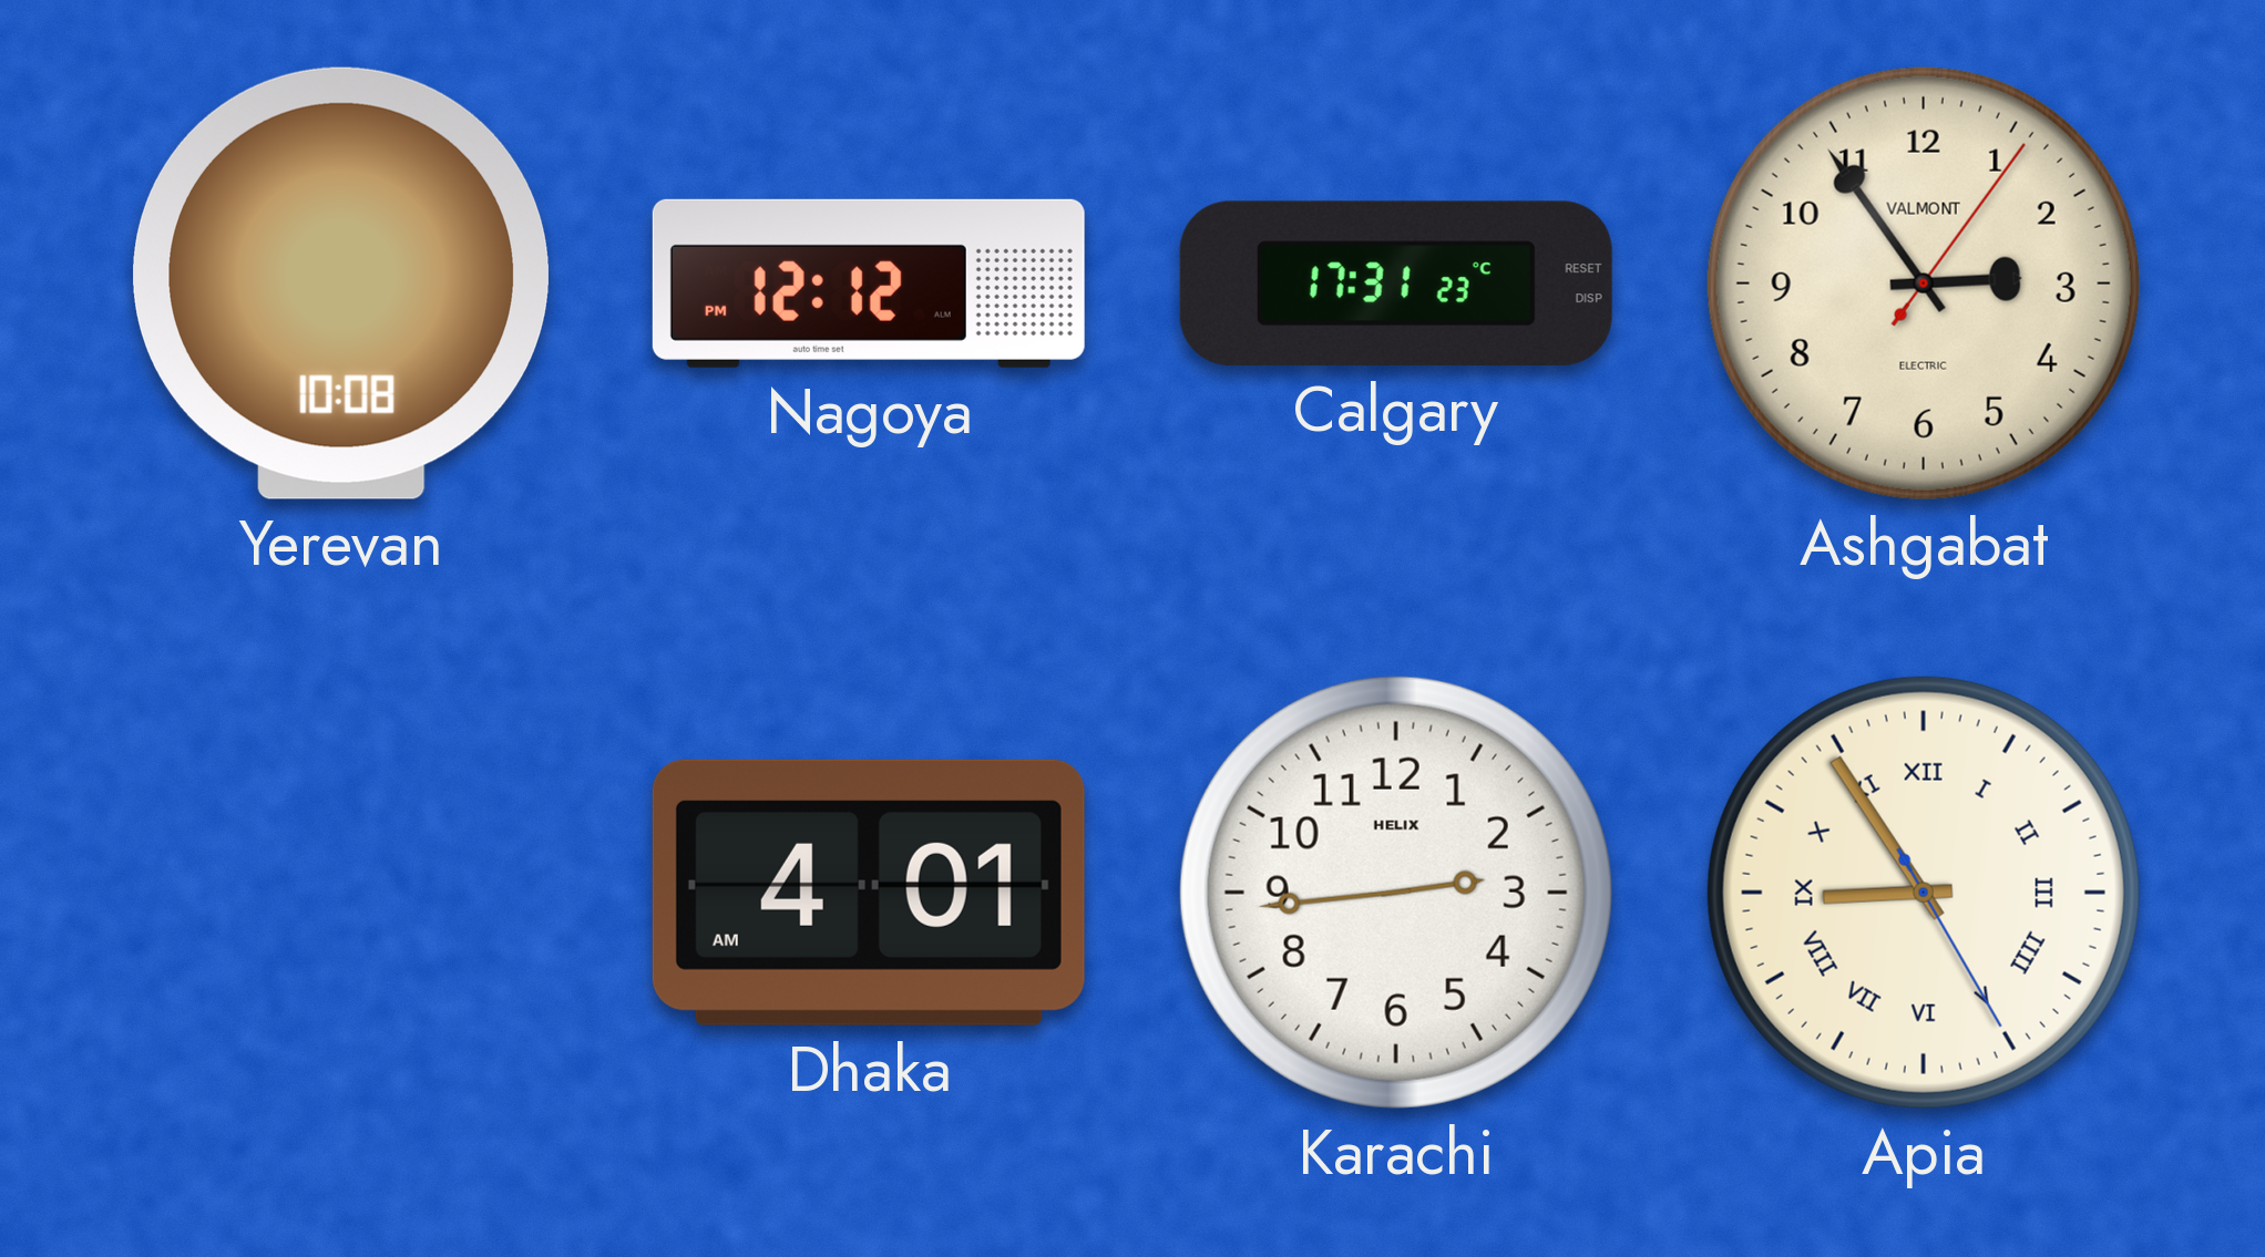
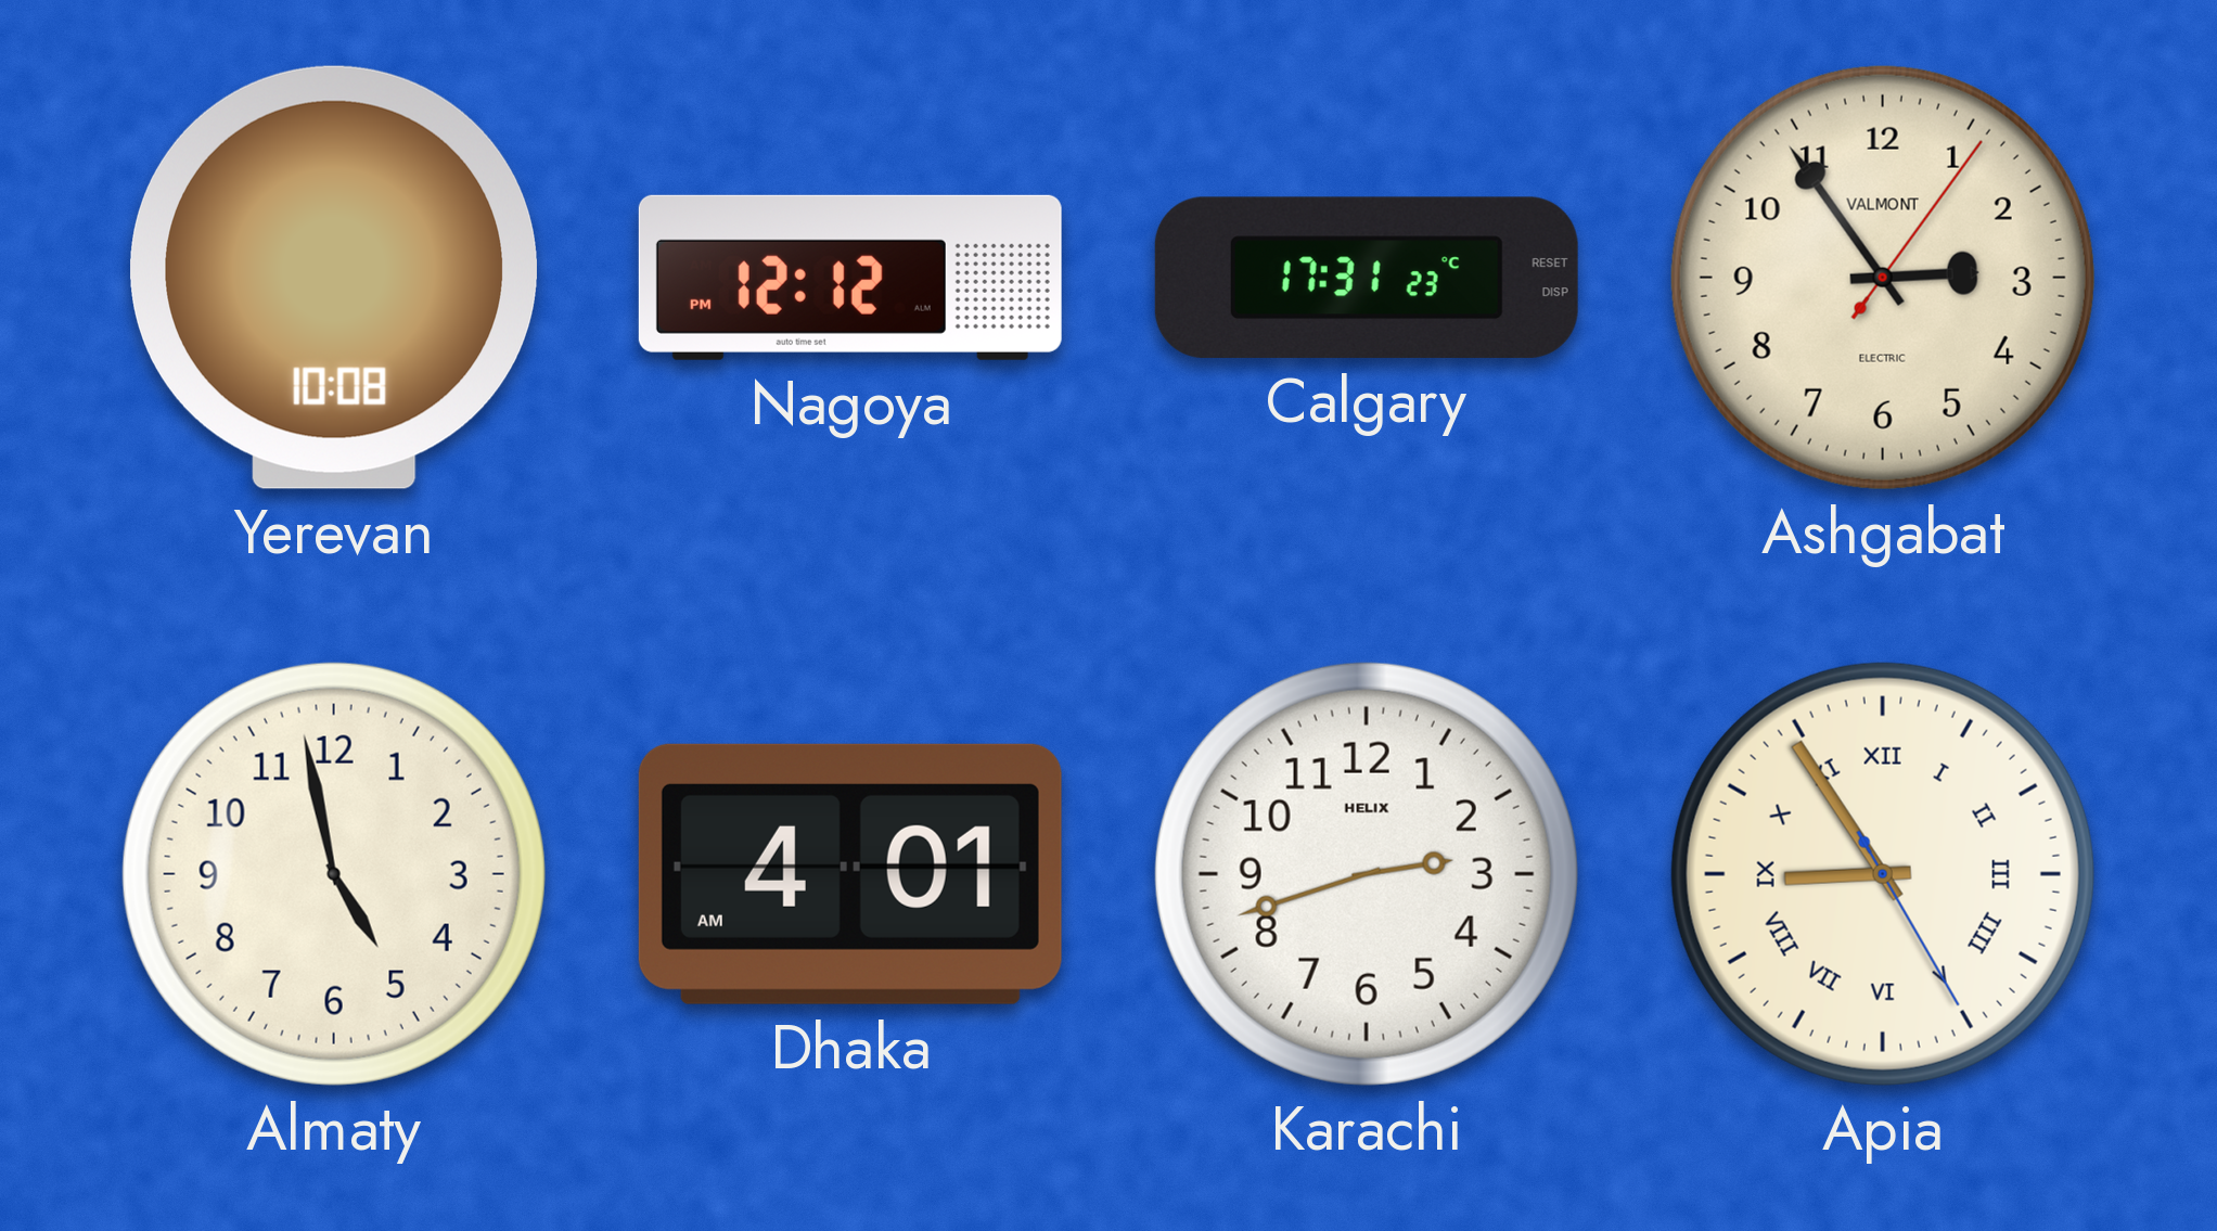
Almaty: none -> 4:58
Karachi: 2:44 -> 2:42
